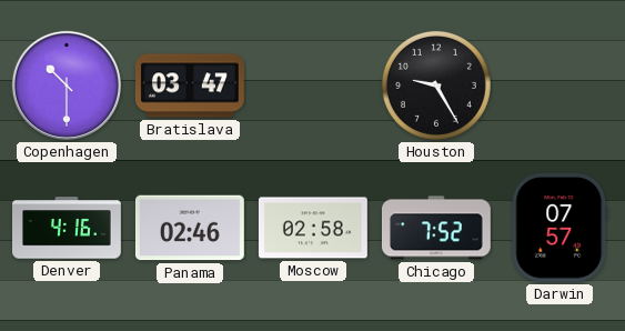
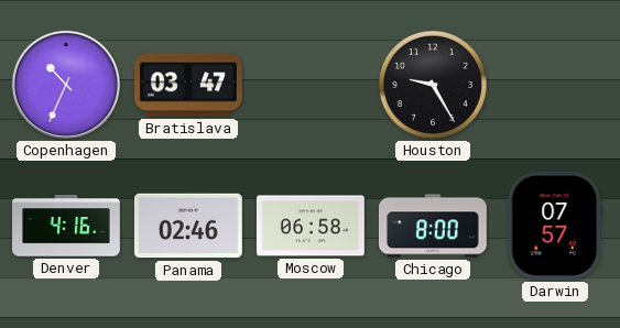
Copenhagen: 10:30 -> 10:34
Moscow: 02:58 -> 06:58
Chicago: 7:52 -> 8:00
